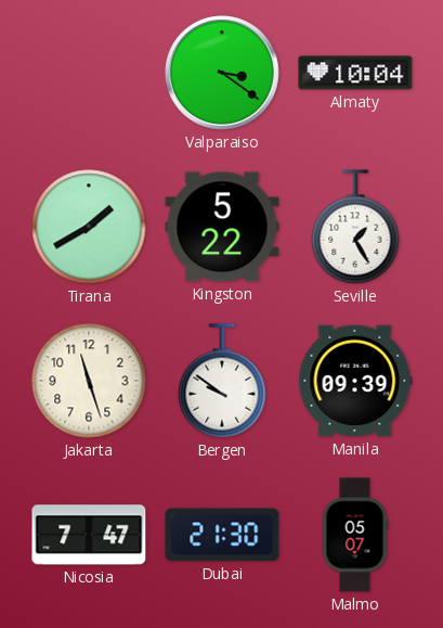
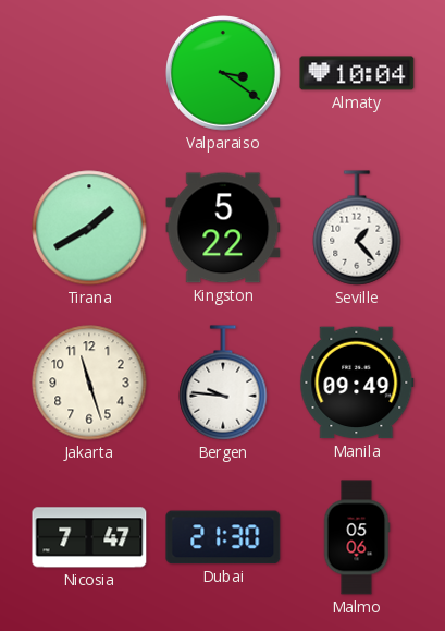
Seville: 1:25 -> 1:23
Bergen: 9:51 -> 9:46
Manila: 09:39 -> 09:49
Malmo: 05:07 -> 05:06
